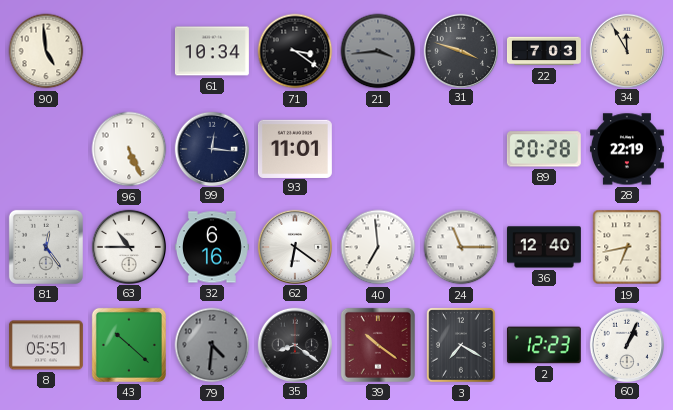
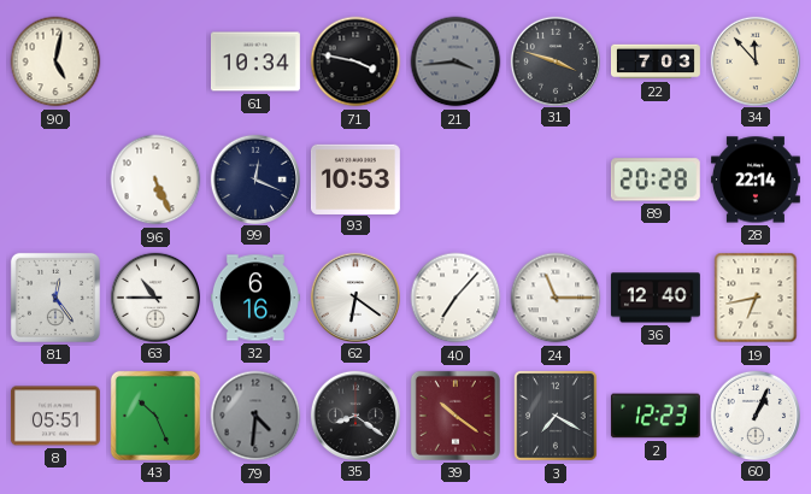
90: 4:59 -> 5:02
71: 3:21 -> 3:47
34: 11:55 -> 11:53
99: 12:16 -> 12:19
93: 11:01 -> 10:53
28: 22:19 -> 22:14
40: 6:59 -> 7:07
43: 10:22 -> 10:26
